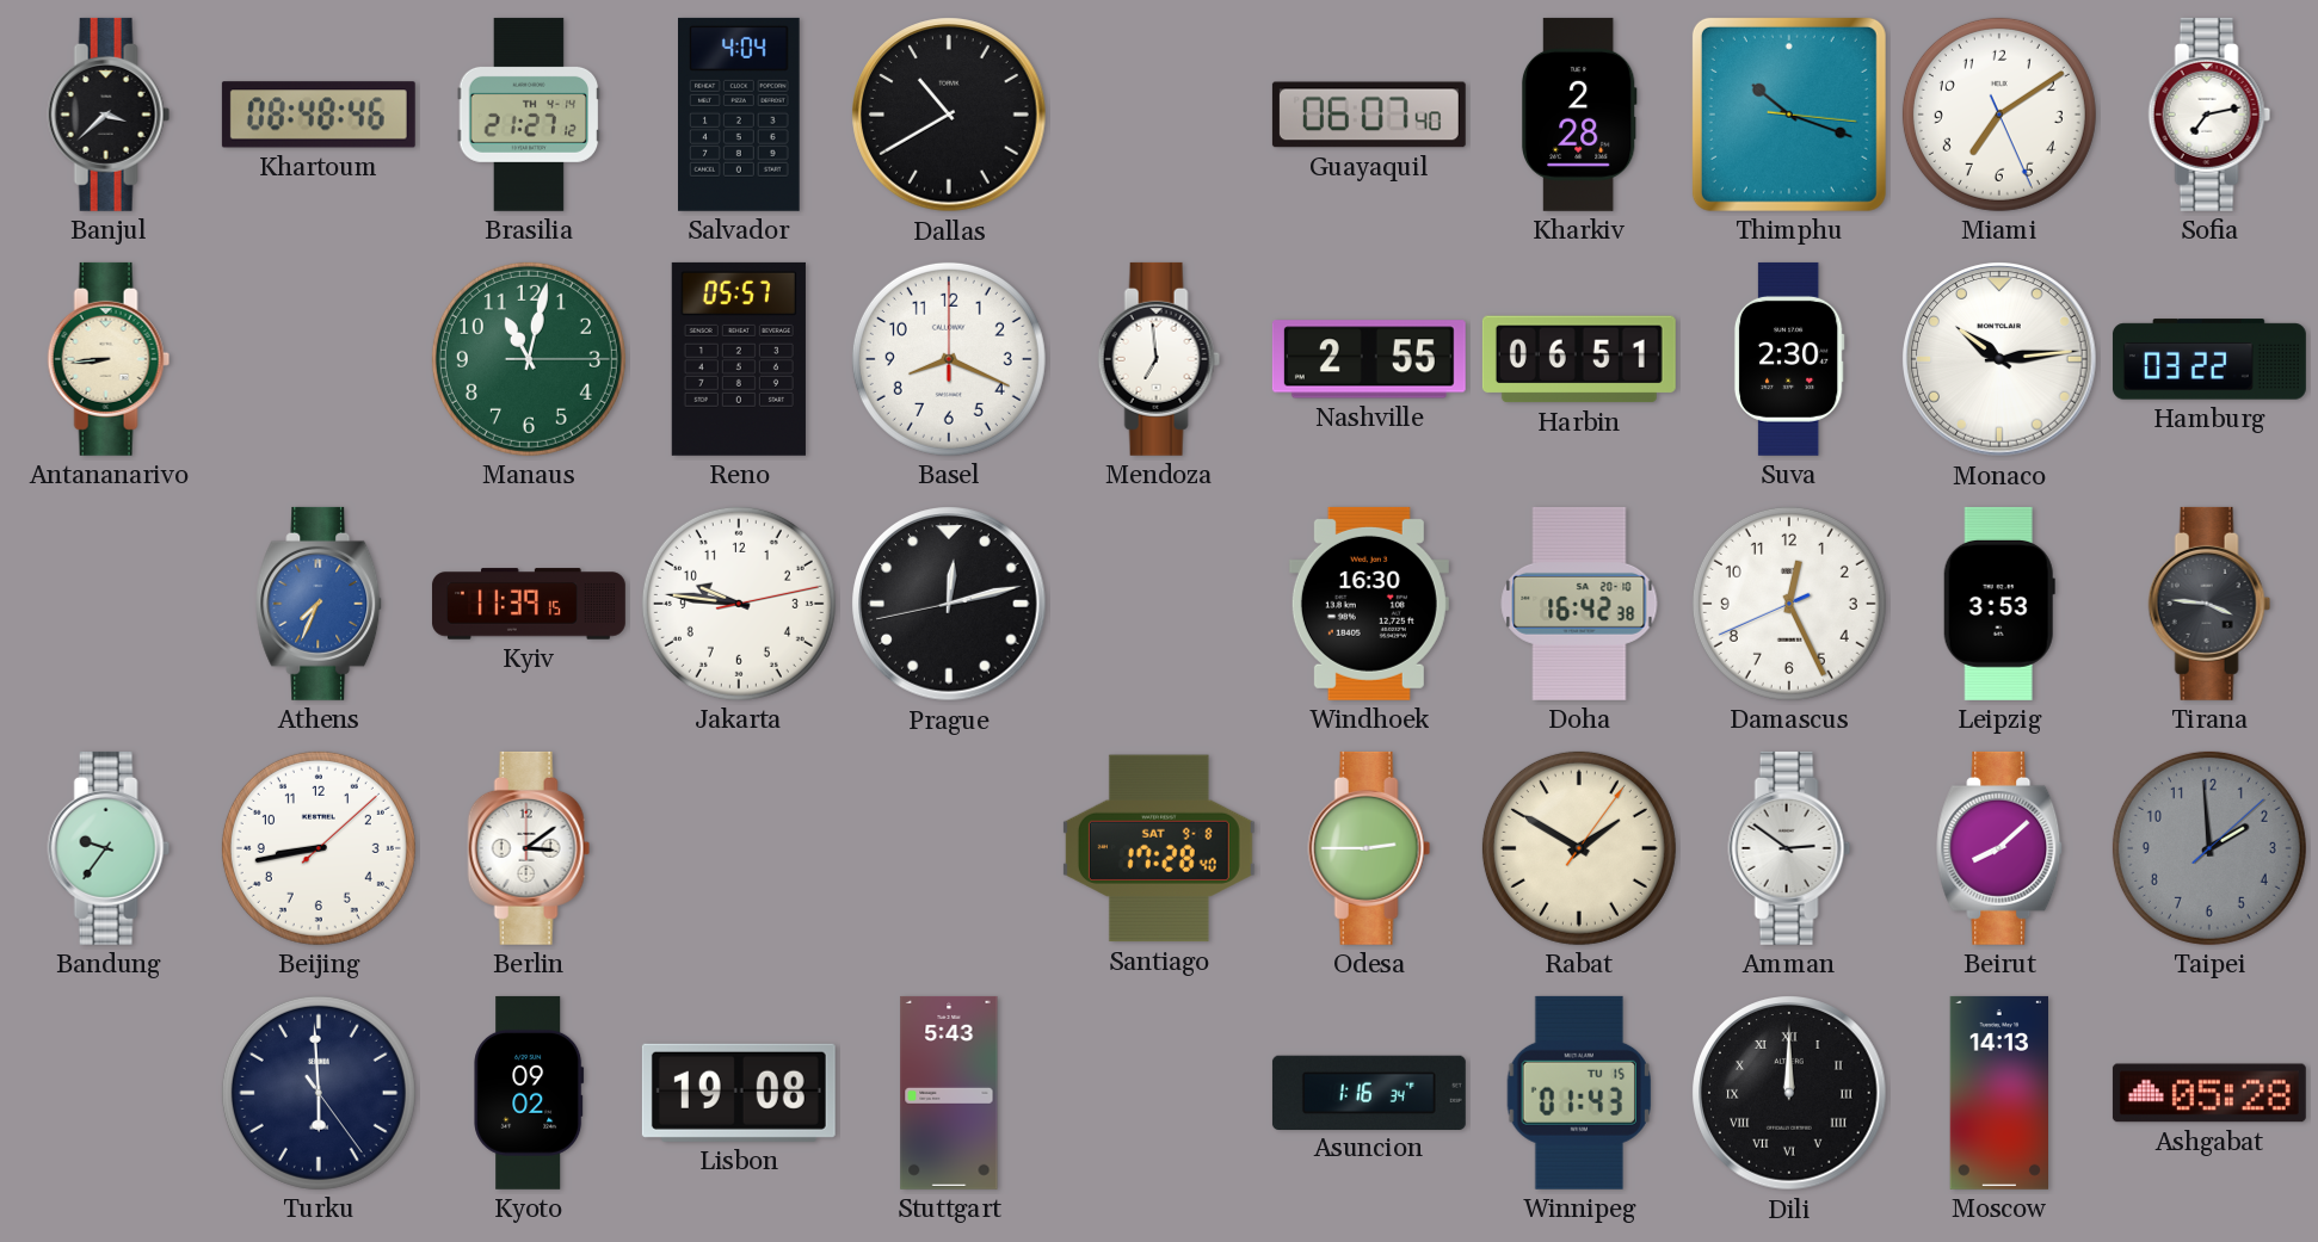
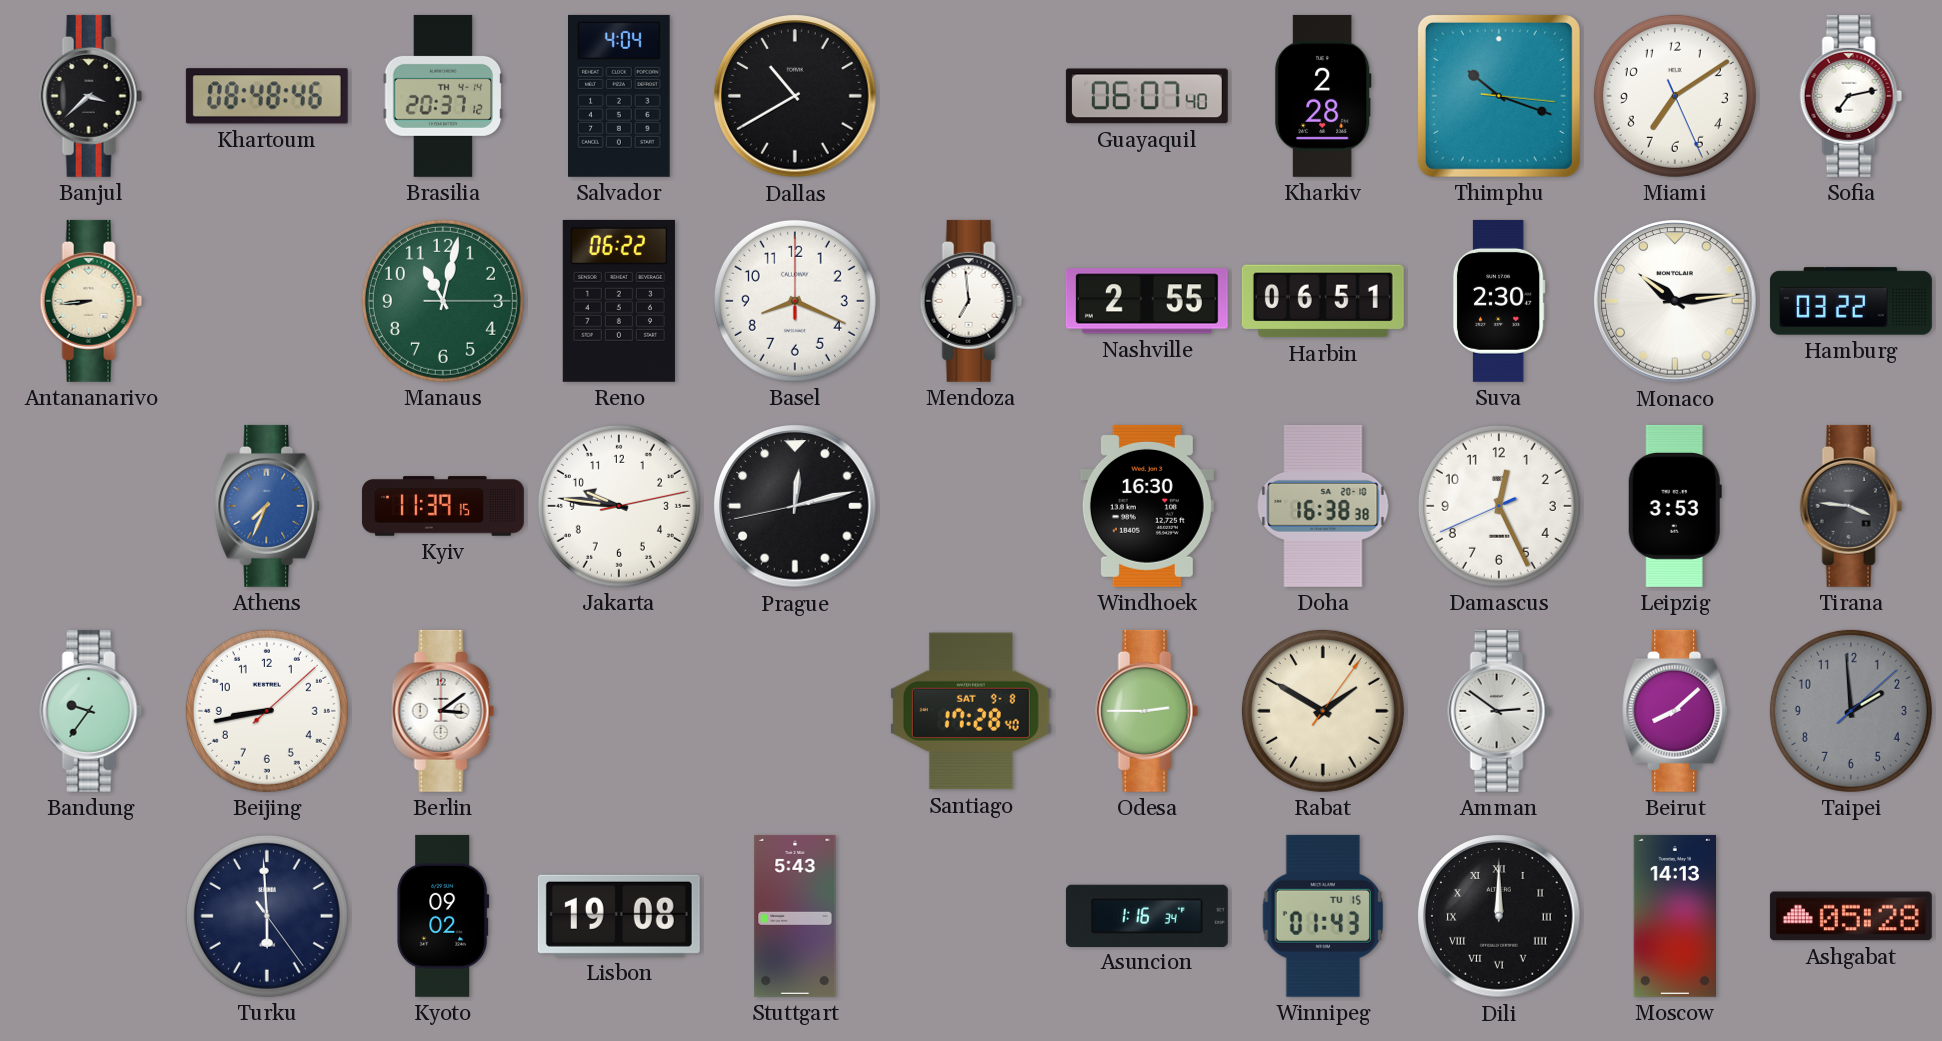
Brasilia: 21:27 -> 20:37
Reno: 05:57 -> 06:22
Doha: 16:42 -> 16:38
